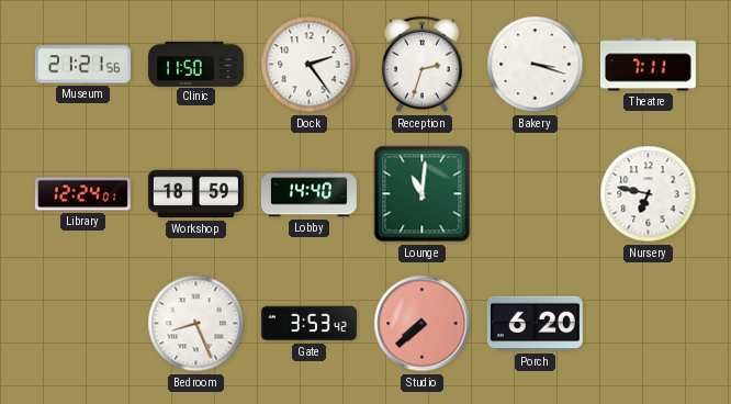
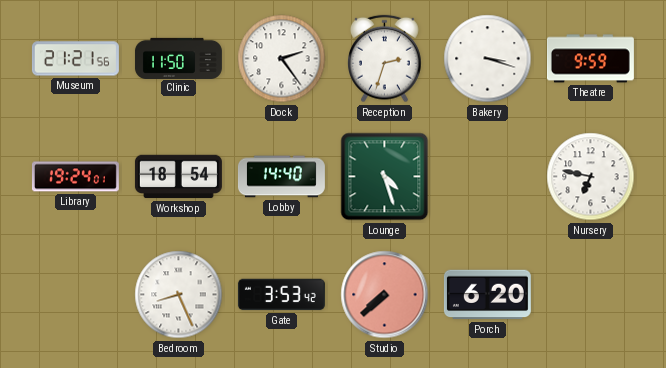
Theatre: 7:11 -> 9:59
Library: 12:24 -> 19:24
Workshop: 18:59 -> 18:54
Lounge: 11:01 -> 4:27
